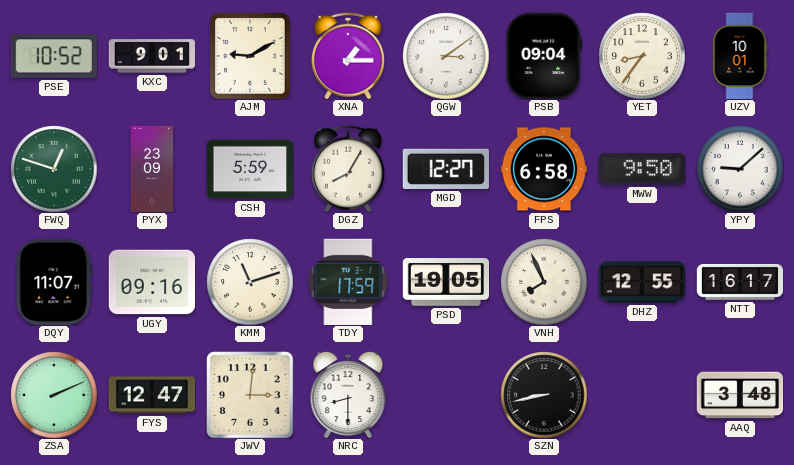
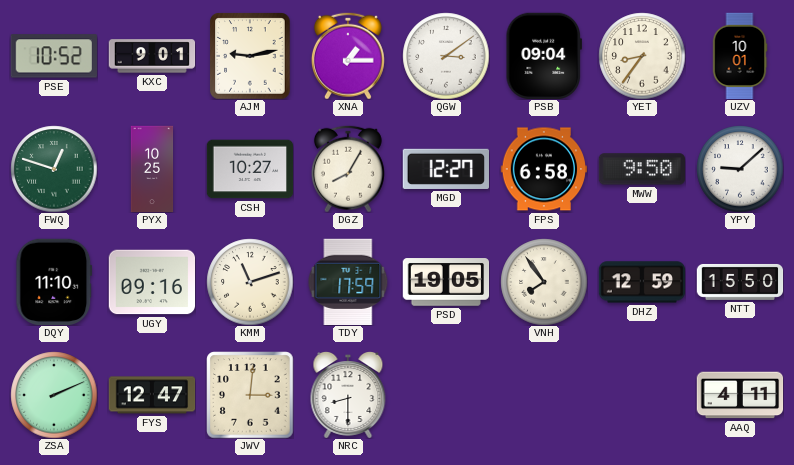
AJM: 9:10 -> 9:13
PYX: 23:09 -> 10:25
CSH: 5:59 -> 10:27
DQY: 11:07 -> 11:10
VNH: 7:56 -> 7:54
DHZ: 12:55 -> 12:59
NTT: 16:17 -> 15:50
SZN: 8:43 -> none
AAQ: 3:48 -> 4:11
